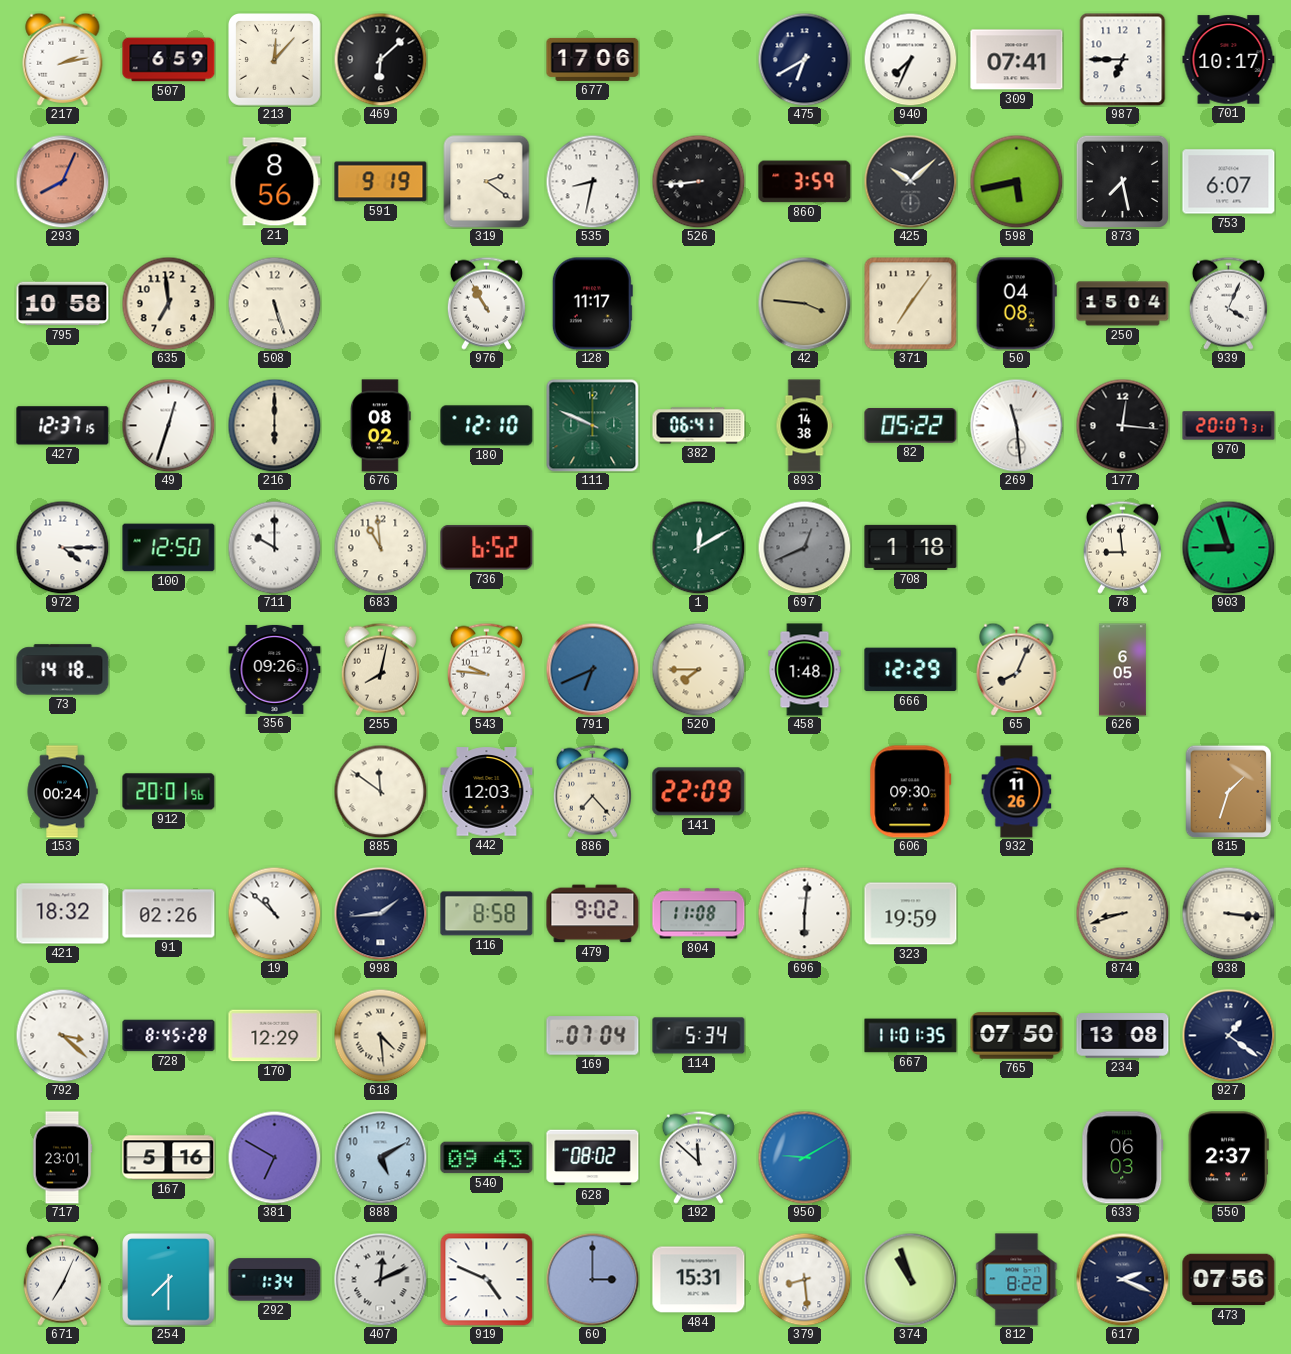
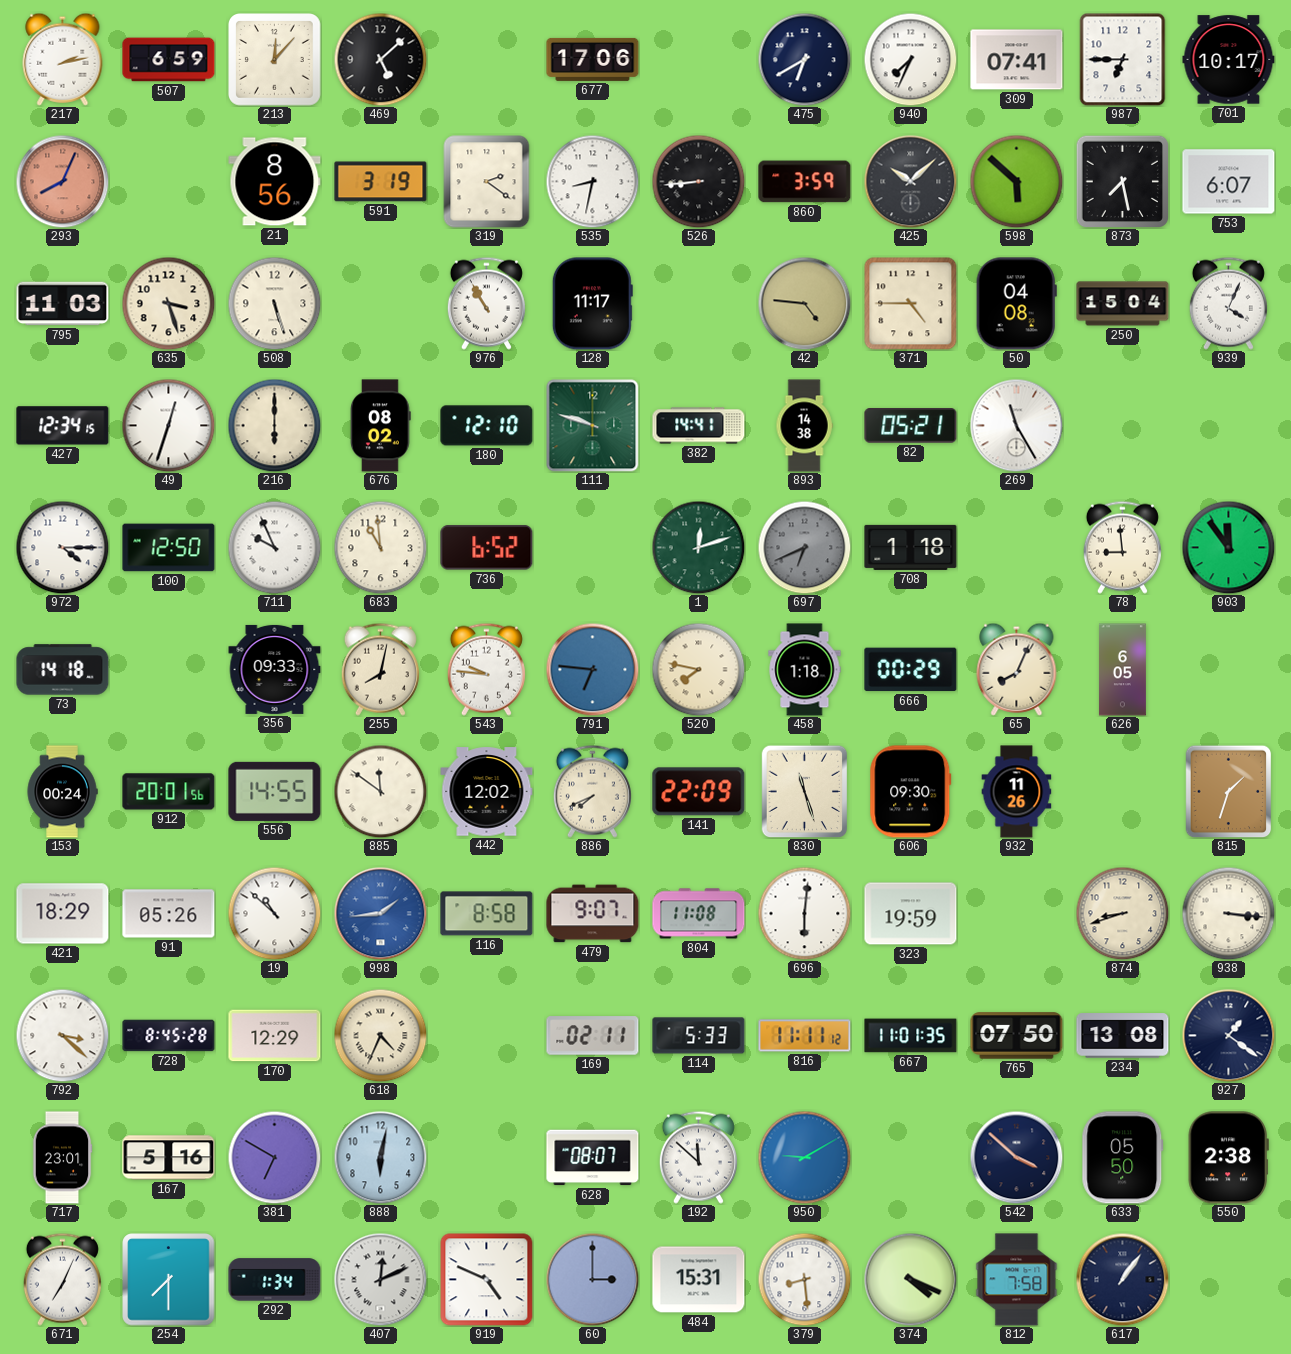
469: 6:08 -> 5:08
591: 9:19 -> 3:19
598: 5:43 -> 5:52
795: 10:58 -> 11:03
635: 6:59 -> 3:27
42: 3:46 -> 4:46
371: 7:06 -> 4:45
427: 12:37 -> 12:34
111: 9:49 -> 9:48
382: 06:41 -> 14:41
82: 05:22 -> 05:21
269: 11:29 -> 11:25
177: 12:16 -> none
970: 20:07 -> none
711: 10:00 -> 9:56
1: 12:10 -> 12:12
697: 12:41 -> 6:41
903: 8:57 -> 11:54
356: 09:26 -> 09:33
791: 6:41 -> 6:46
520: 7:45 -> 7:47
458: 1:48 -> 1:18
666: 12:29 -> 00:29
556: none -> 14:55
442: 12:03 -> 12:02
886: 7:23 -> 7:41
830: none -> 11:27
421: 18:32 -> 18:29
91: 02:26 -> 05:26
998 dial: navy -> blue
479: 9:02 -> 9:07
618: 4:29 -> 4:34
169: 07:04 -> 02:11
114: 5:34 -> 5:33
816: none -> 11:11
888: 5:10 -> 6:02
540: 09:43 -> none
628: 08:02 -> 08:07
542: none -> 3:52
633: 06:03 -> 05:50
550: 2:37 -> 2:38
374: 10:57 -> 4:19
812: 8:22 -> 7:58
617: 2:19 -> 1:06
473: 07:56 -> none
